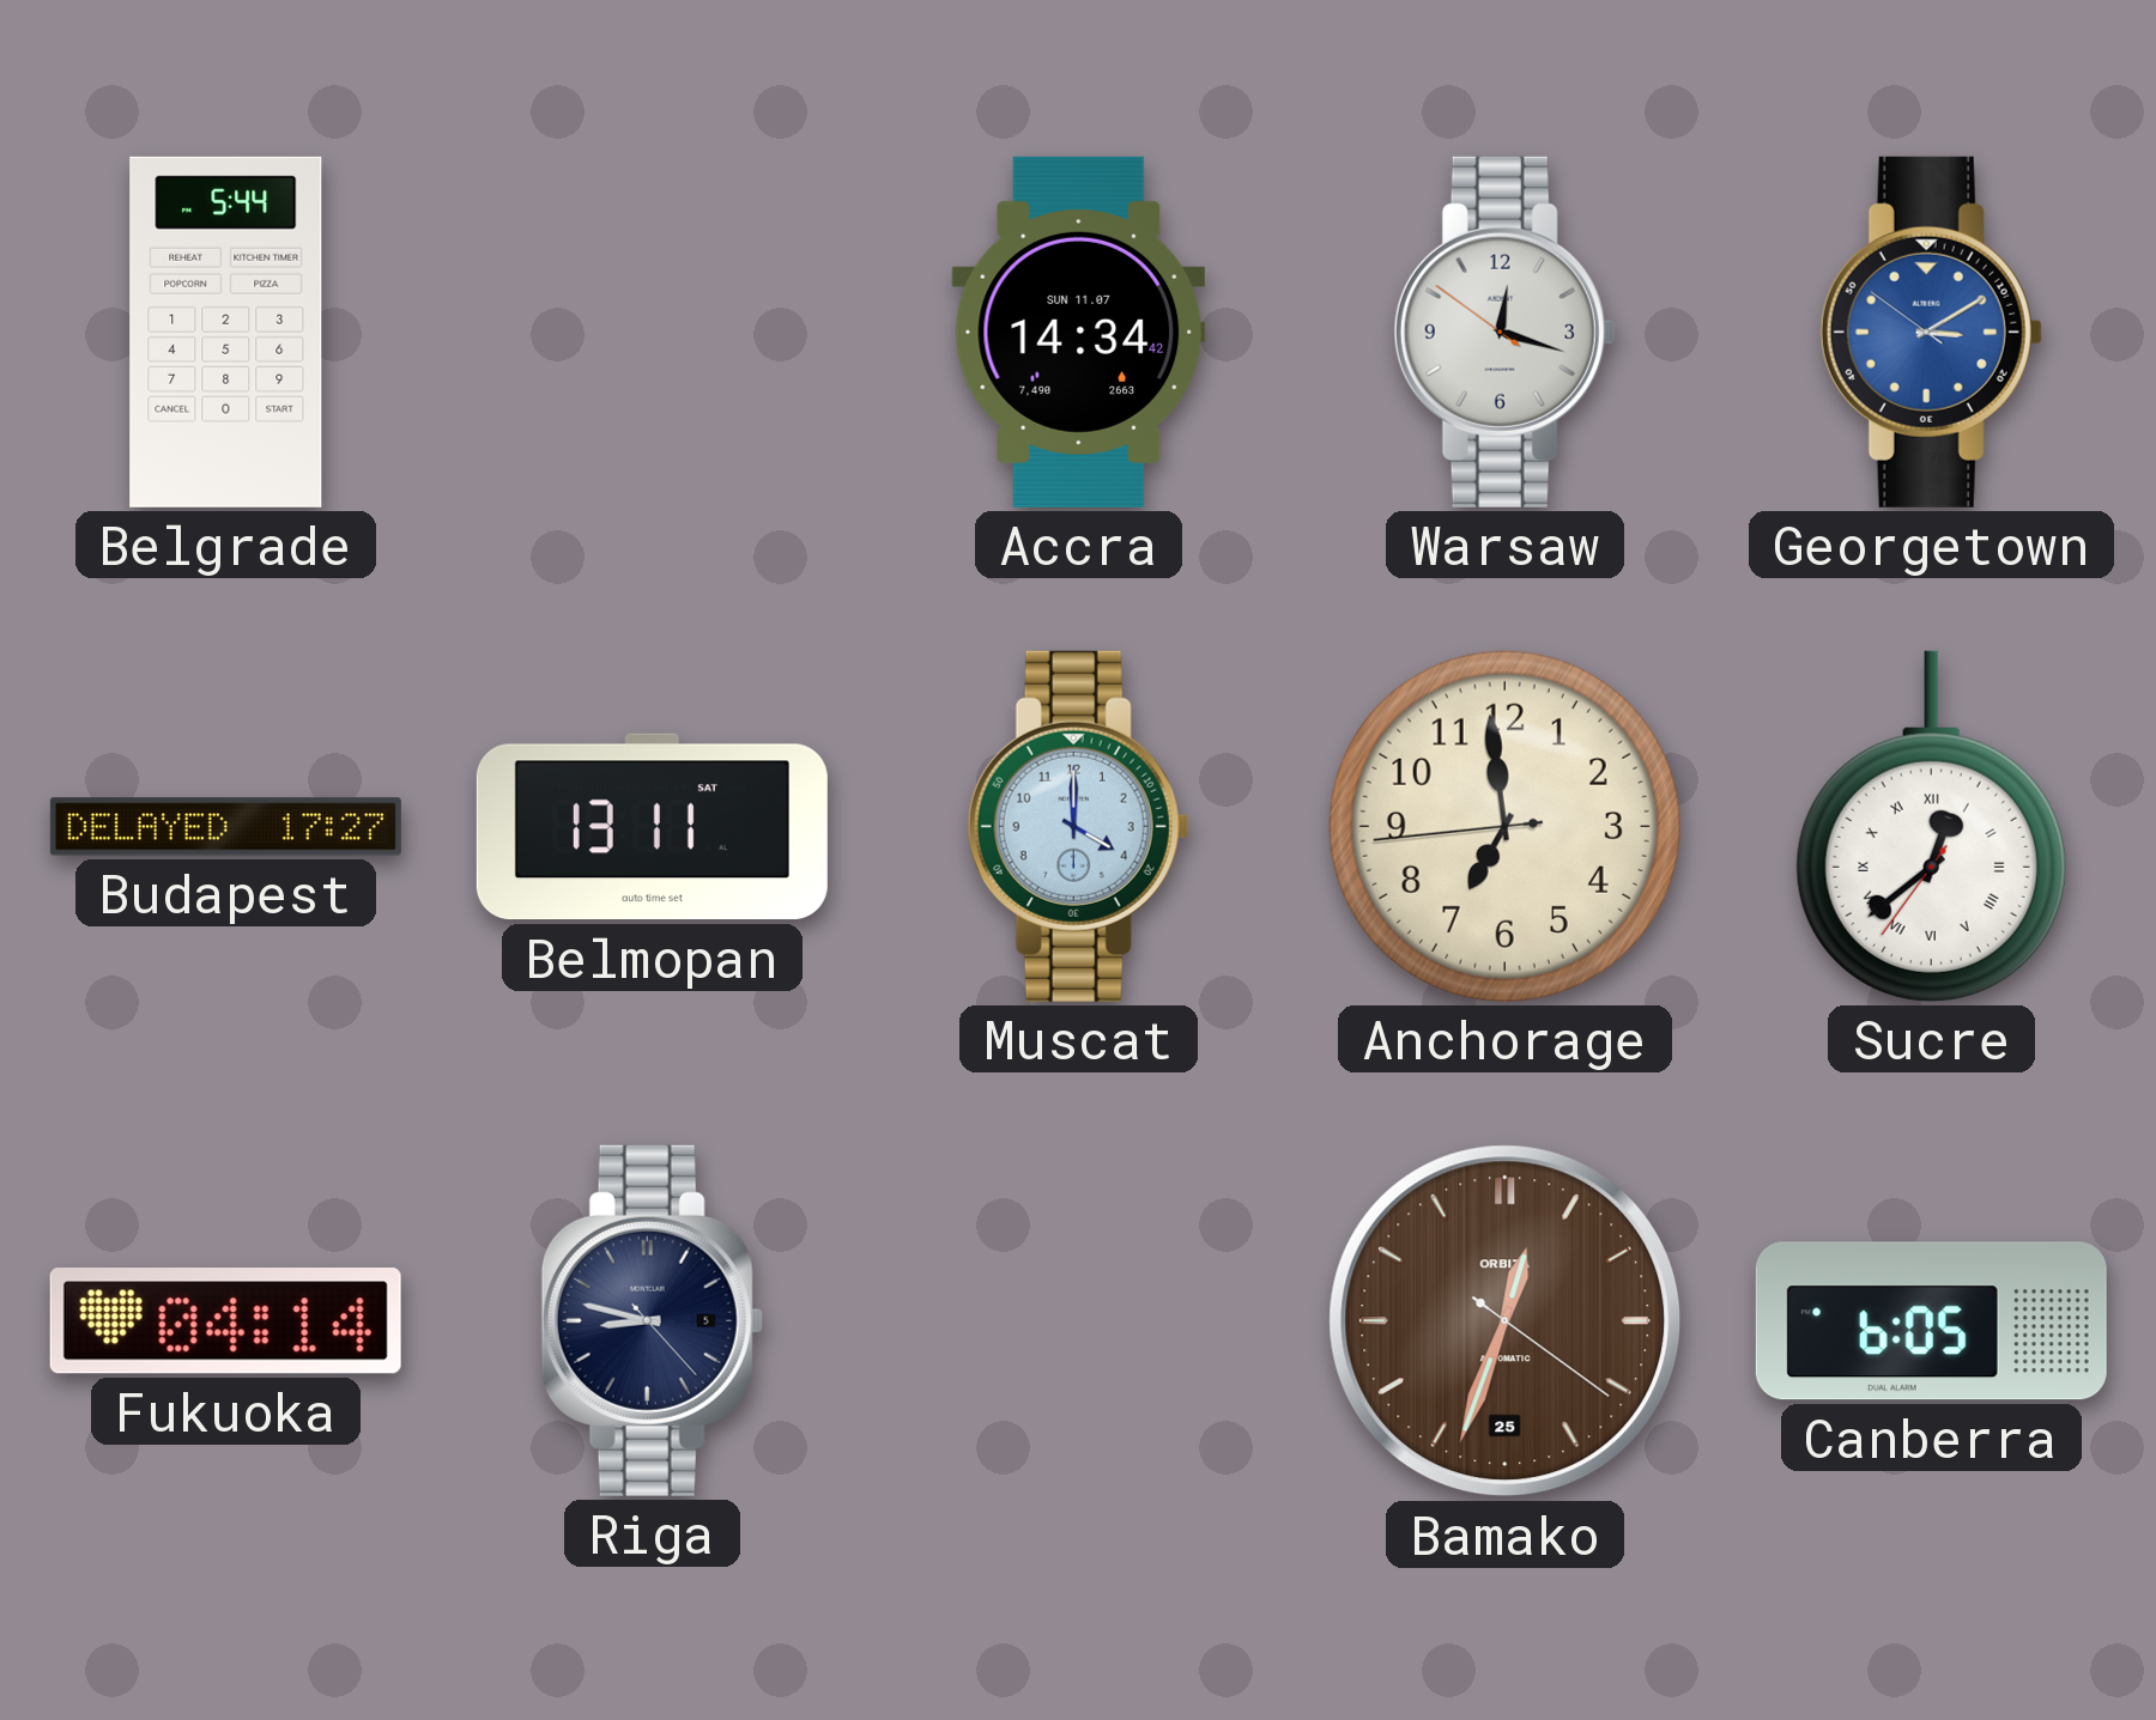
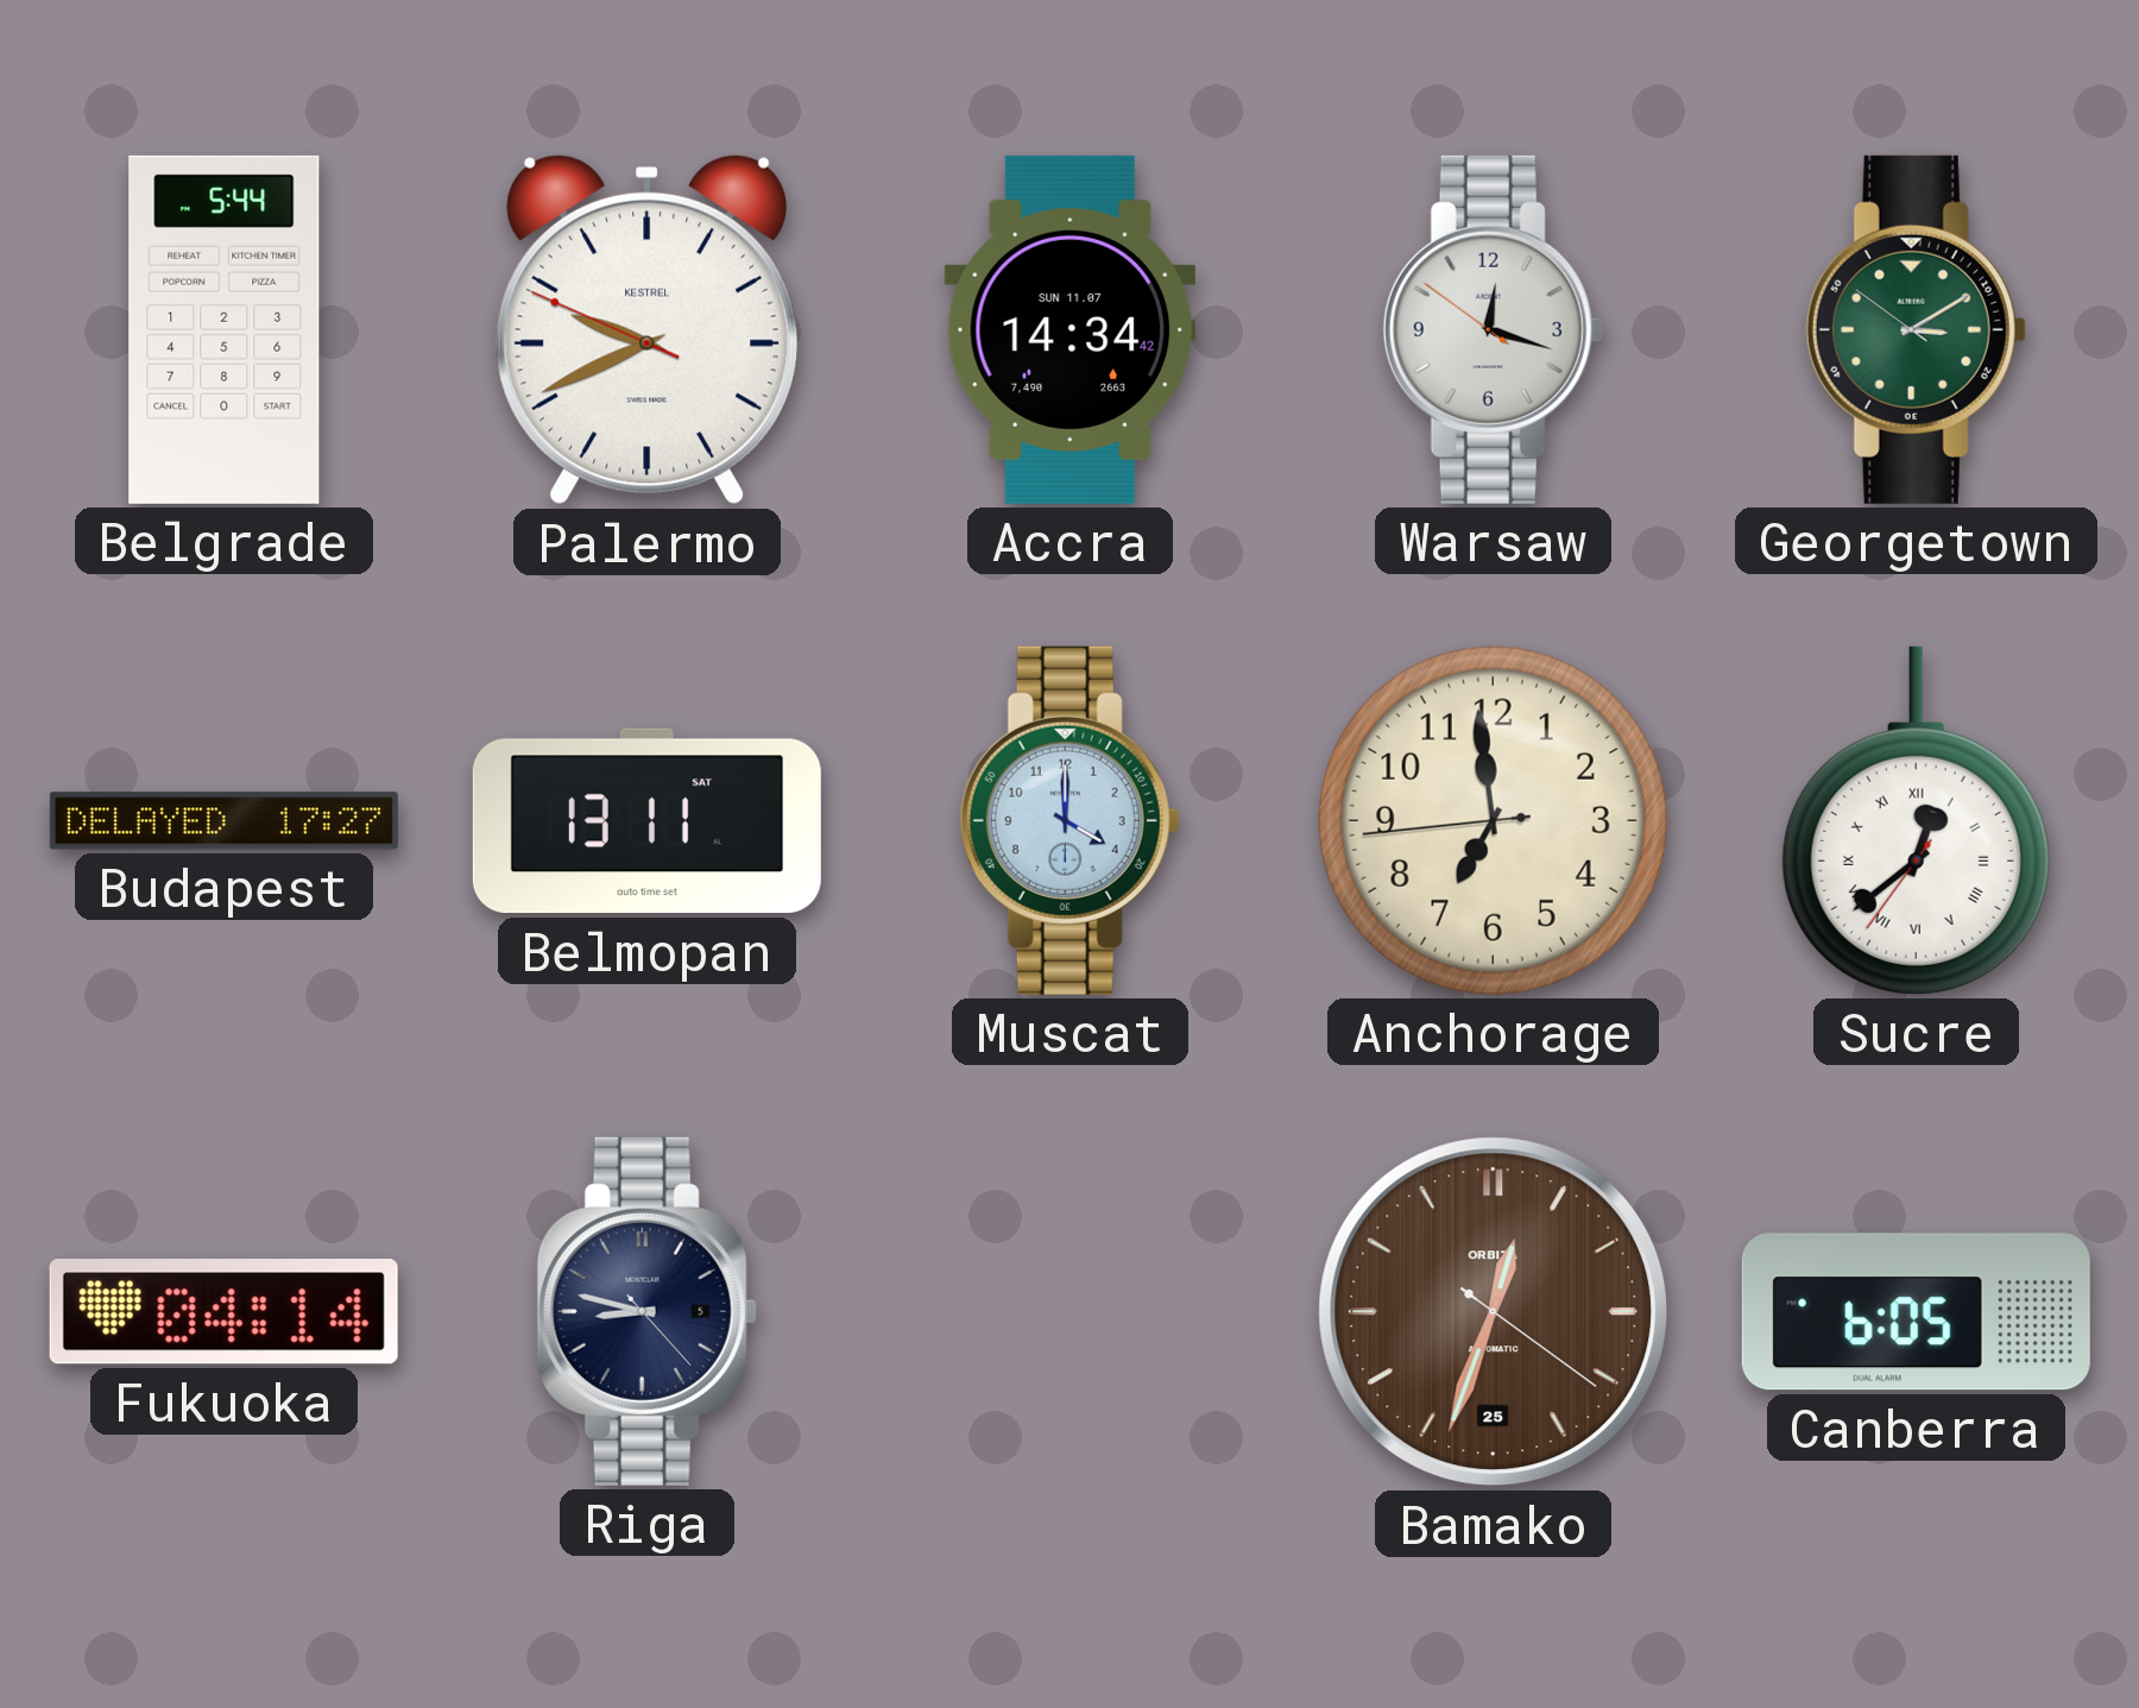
Palermo: none -> 9:40
Georgetown dial: blue -> green
